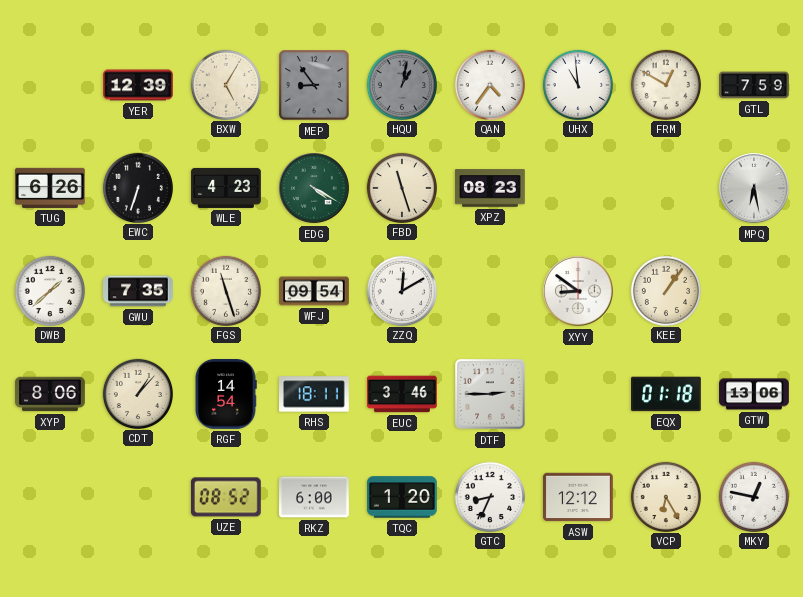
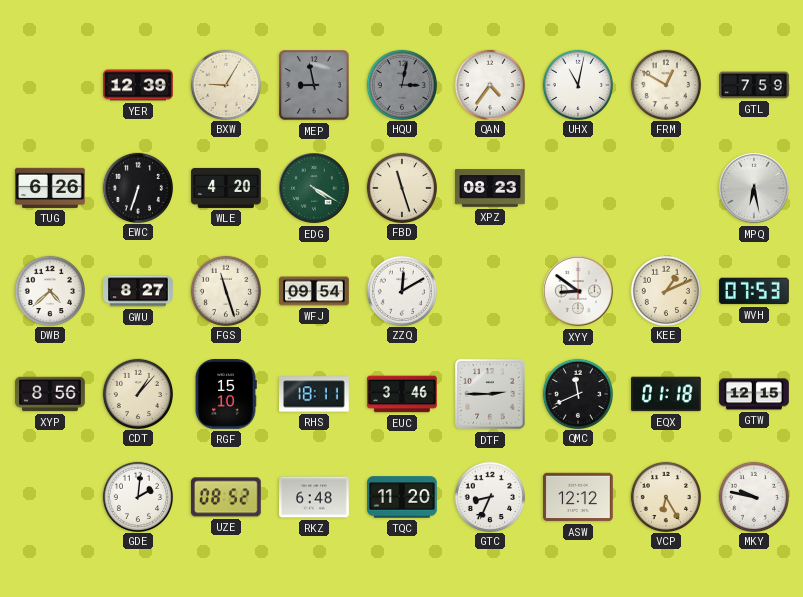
BXW: 5:05 -> 9:05
MEP: 8:54 -> 8:58
HQU: 1:02 -> 3:02
UHX: 10:59 -> 11:02
WLE: 4:23 -> 4:20
DWB: 1:38 -> 4:38
GWU: 7:35 -> 8:27
KEE: 1:06 -> 1:11
WVH: none -> 07:53
XYP: 8:06 -> 8:56
RGF: 14:54 -> 15:10
QMC: none -> 11:41
GTW: 13:06 -> 12:15
GDE: none -> 2:01
RKZ: 6:00 -> 6:48
TQC: 1:20 -> 11:20
MKY: 12:47 -> 9:47
